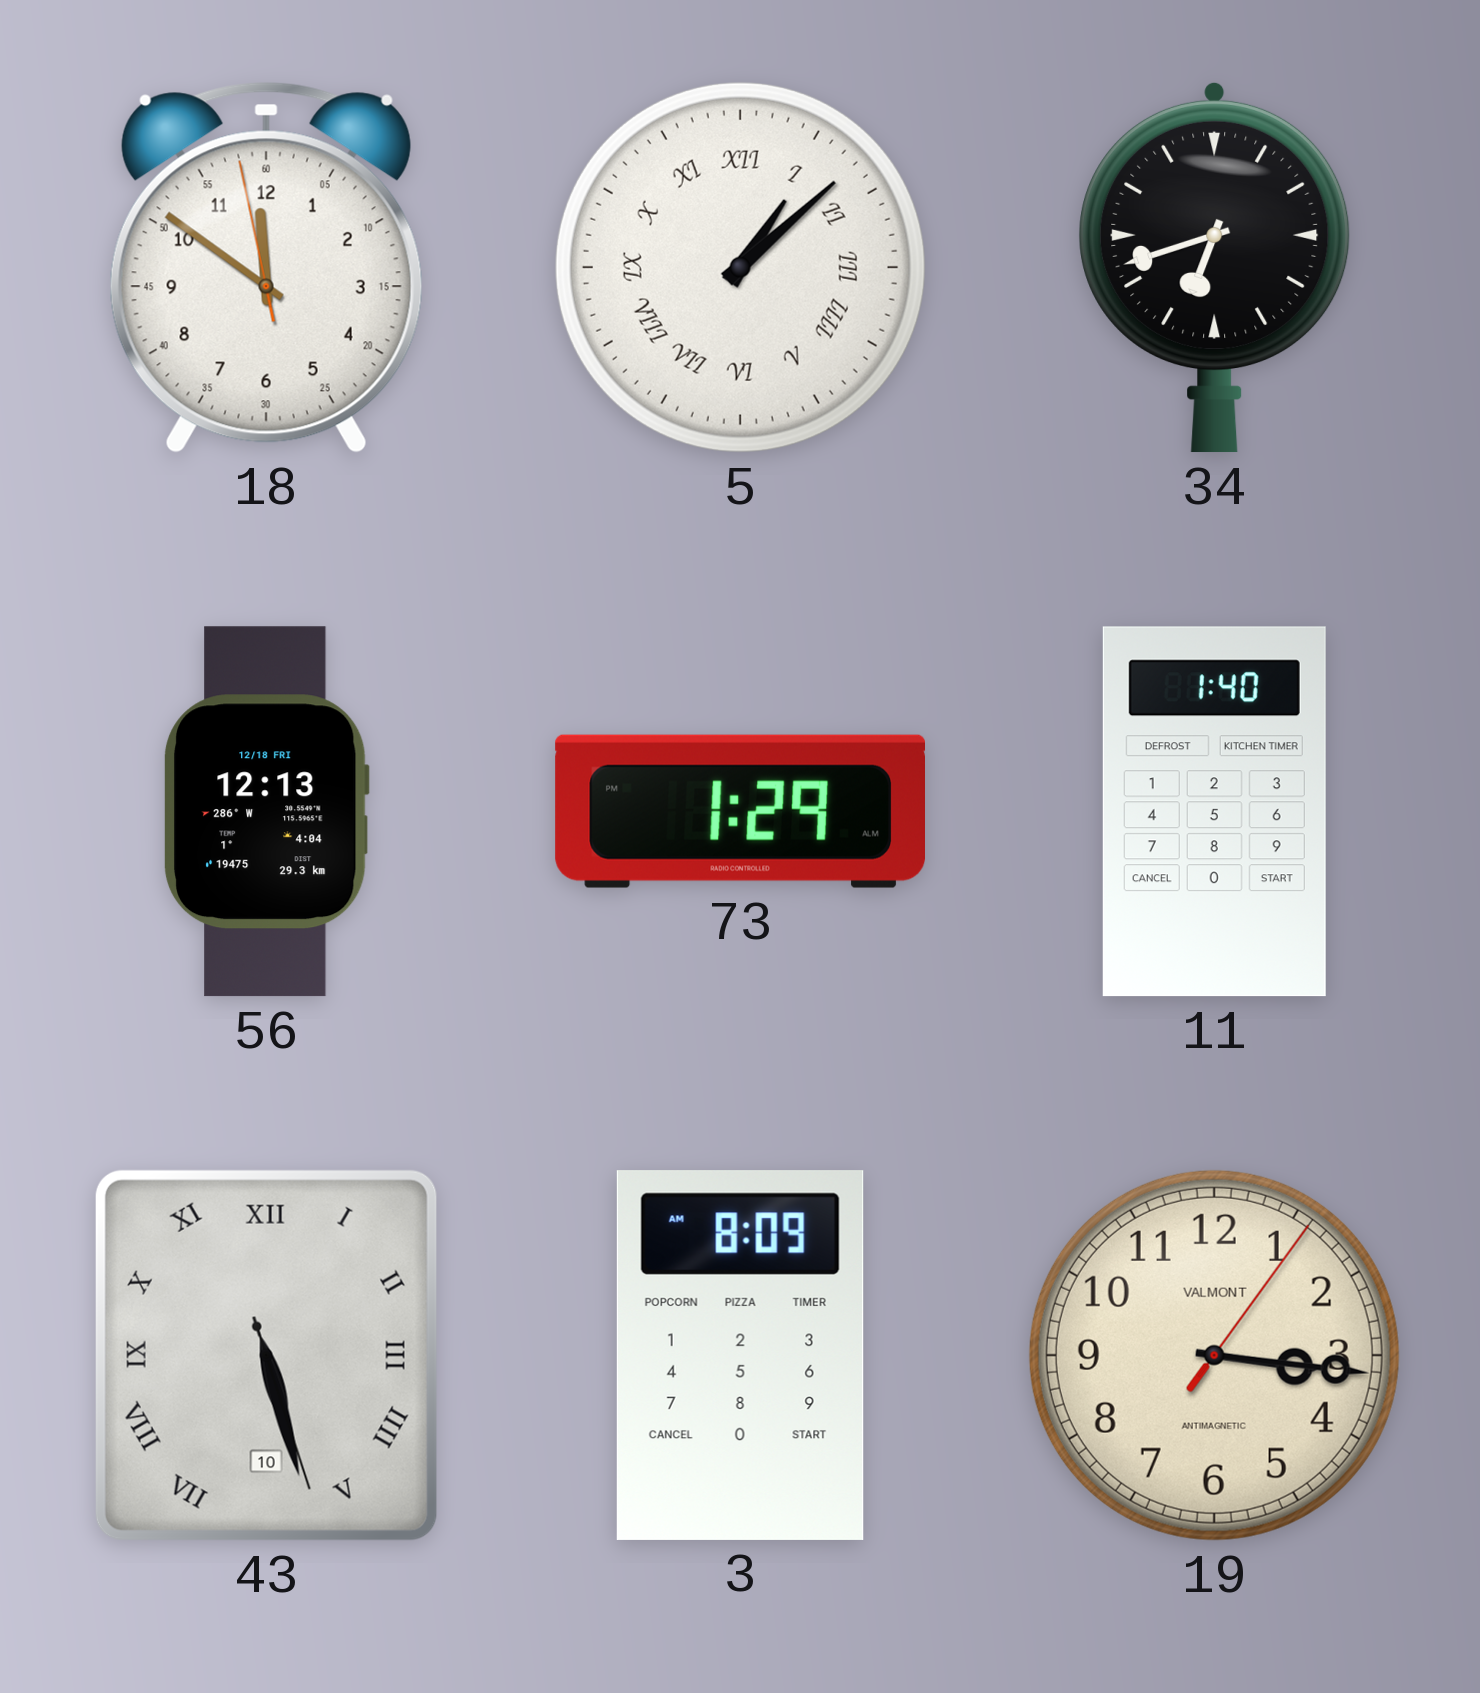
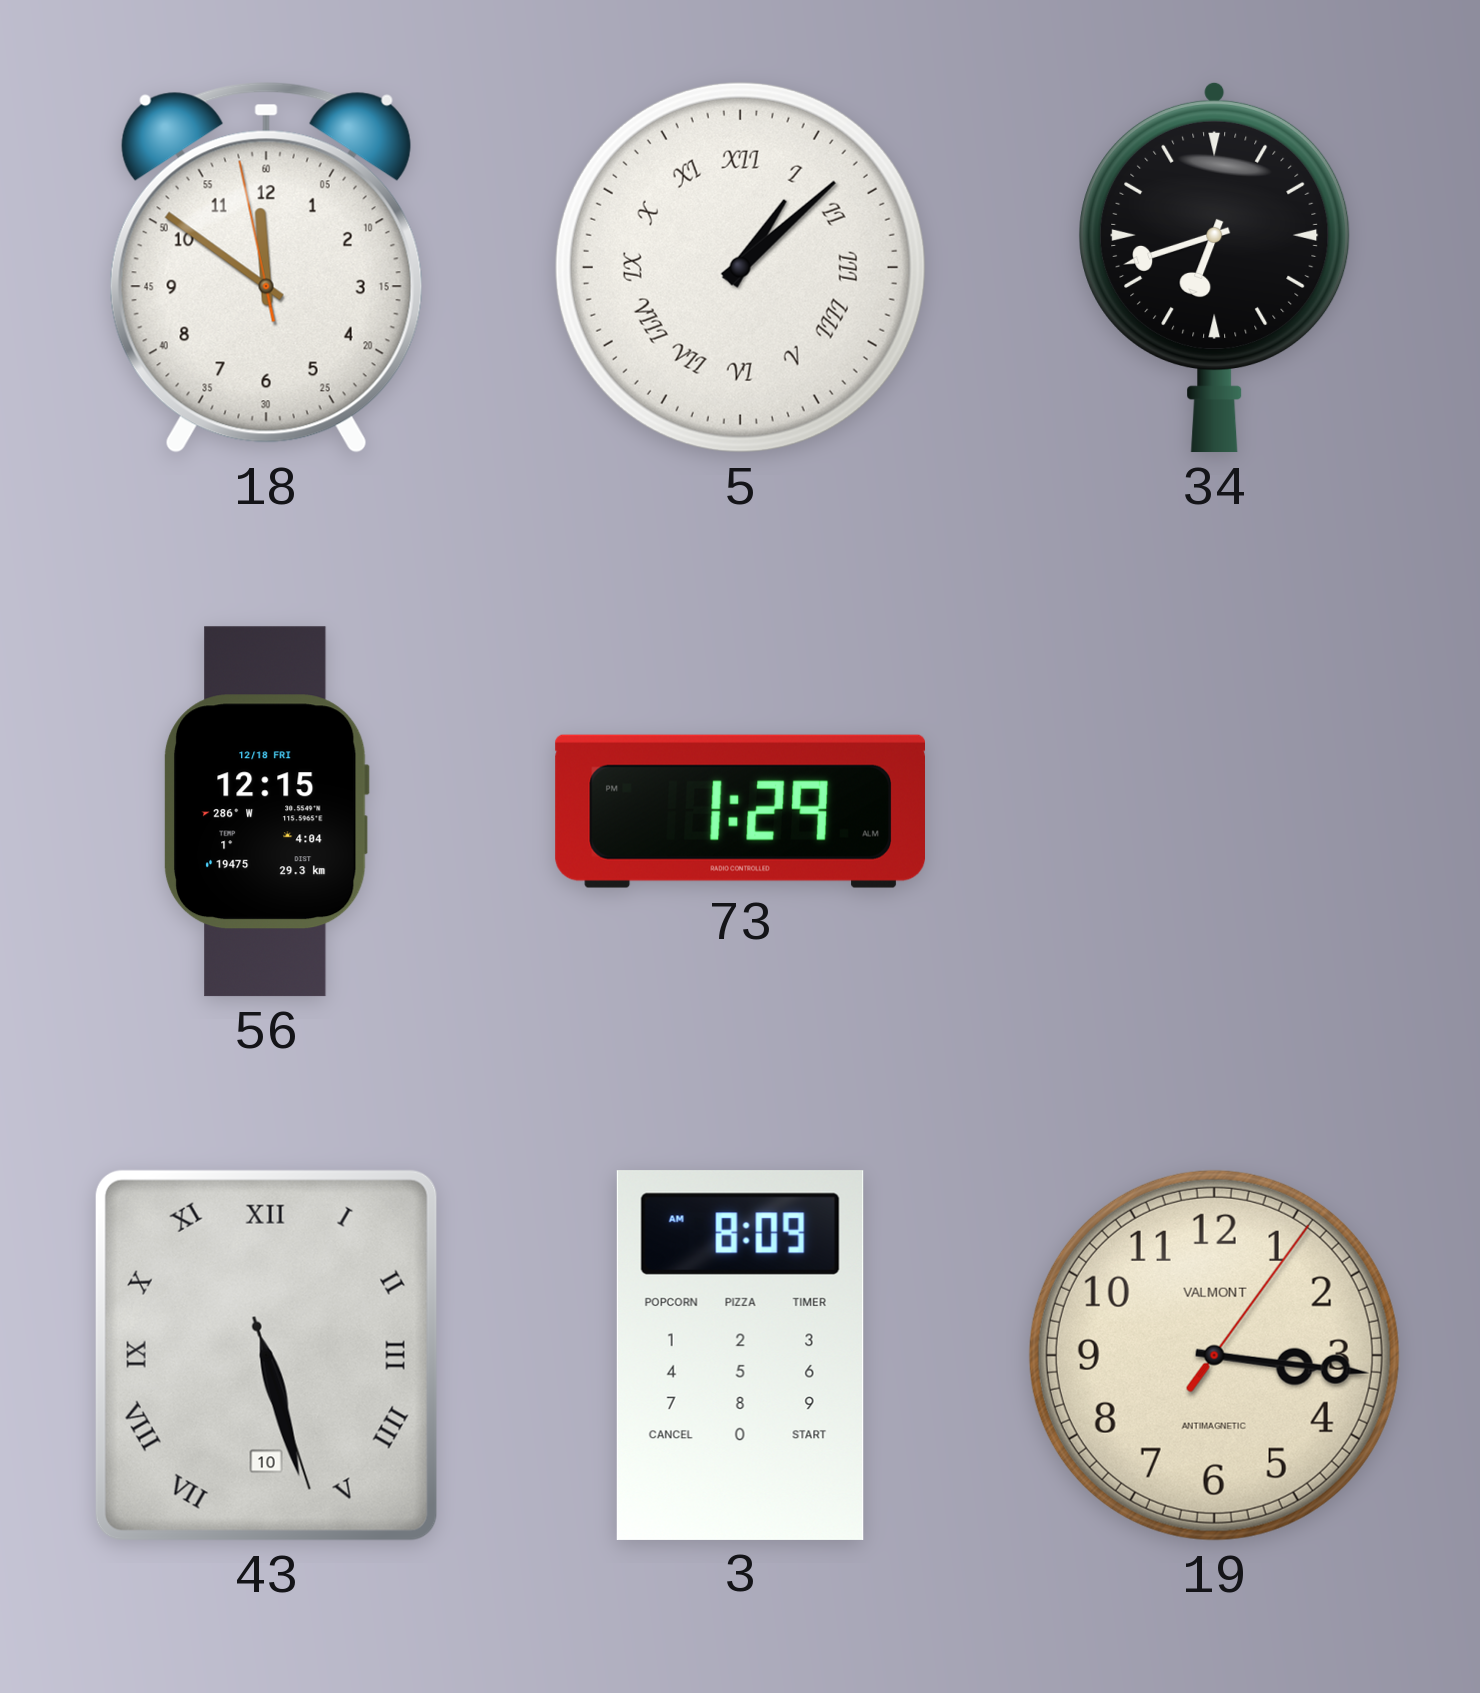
56: 12:13 -> 12:15
11: 1:40 -> none
